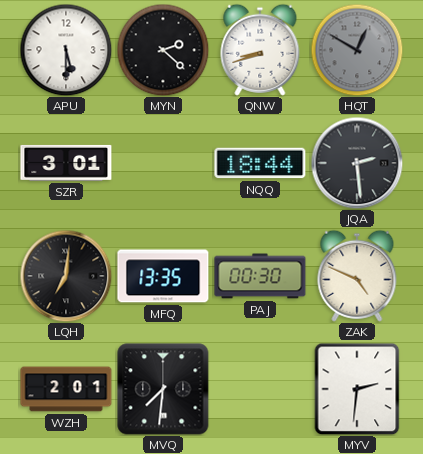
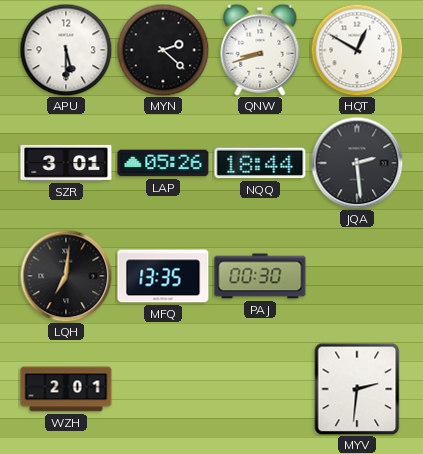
HQT dial: grey -> white
LAP: none -> 05:26
ZAK: 4:49 -> none
MVQ: 7:31 -> none
